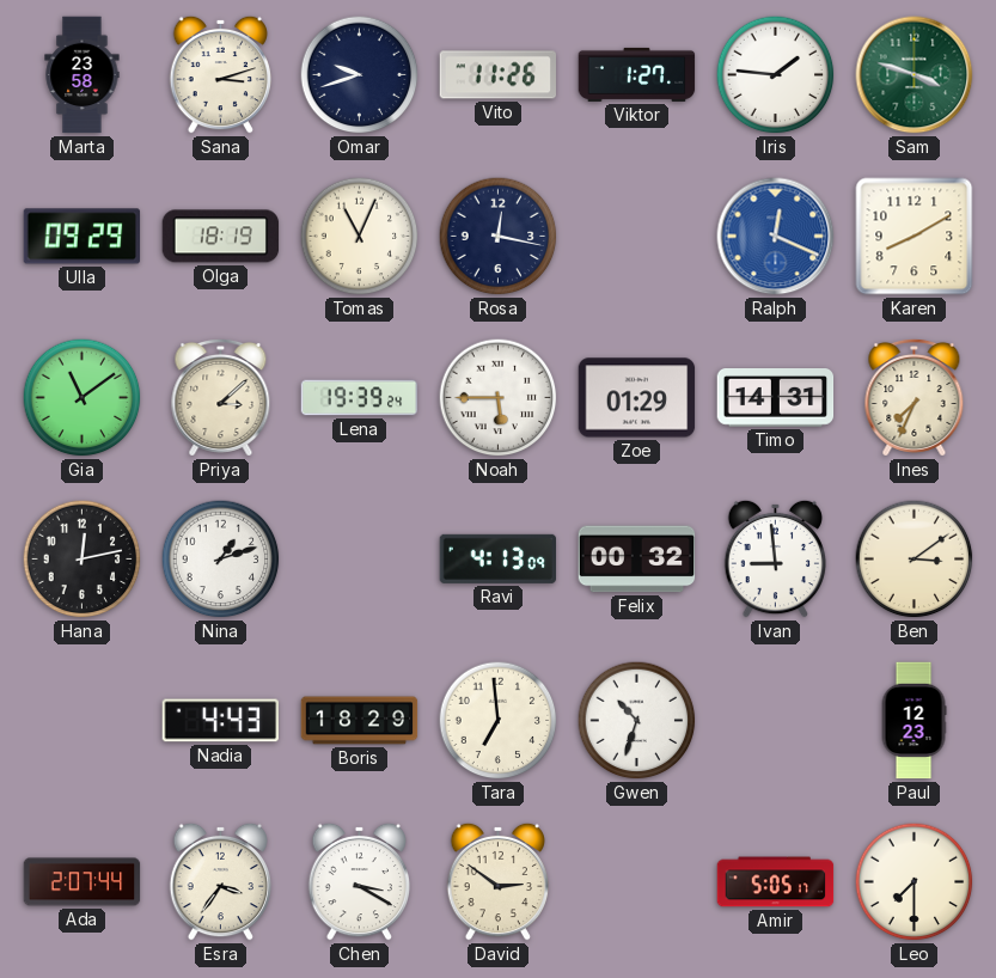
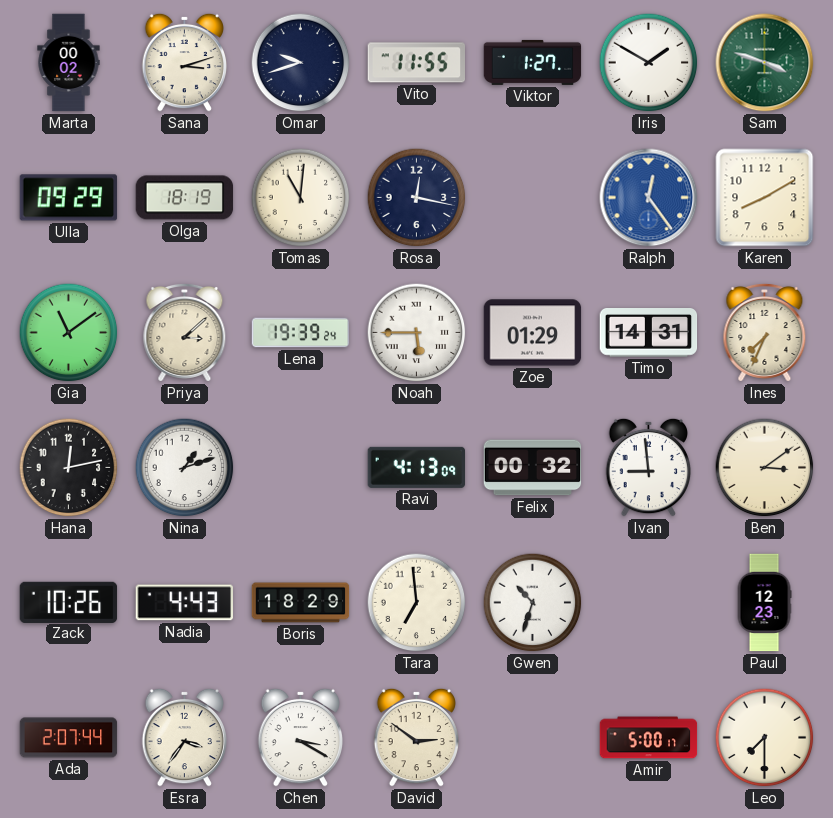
Marta: 23:58 -> 00:02
Vito: 11:26 -> 11:55
Iris: 1:46 -> 1:50
Tomas: 11:04 -> 11:01
Ralph: 12:19 -> 12:24
Zack: none -> 10:26
Amir: 5:05 -> 5:00
